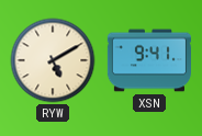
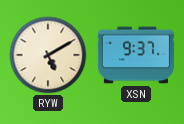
XSN: 9:41 -> 9:37
